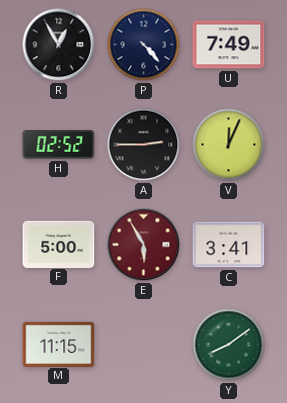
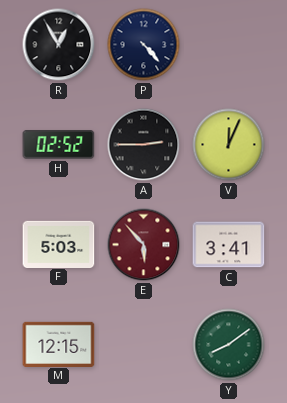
U: 7:49 -> none
F: 5:00 -> 5:03
E: 5:55 -> 5:53
M: 11:15 -> 12:15
